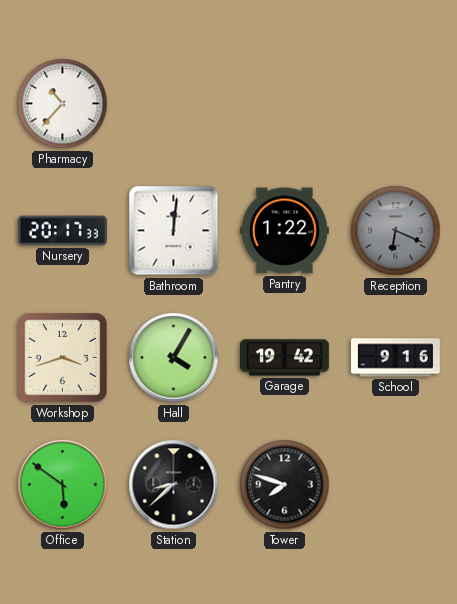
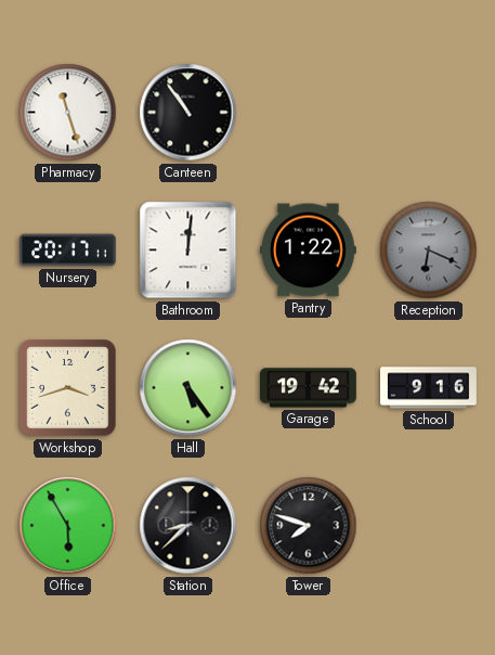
Pharmacy: 10:37 -> 11:27
Canteen: none -> 10:54
Nursery: 20:17:33 -> 20:17:11
Hall: 4:05 -> 5:24
Office: 5:51 -> 5:55
